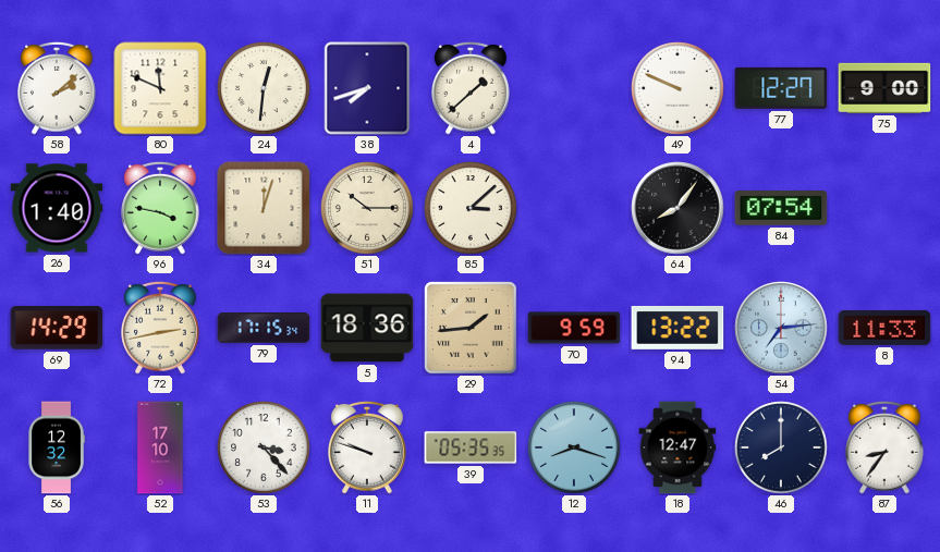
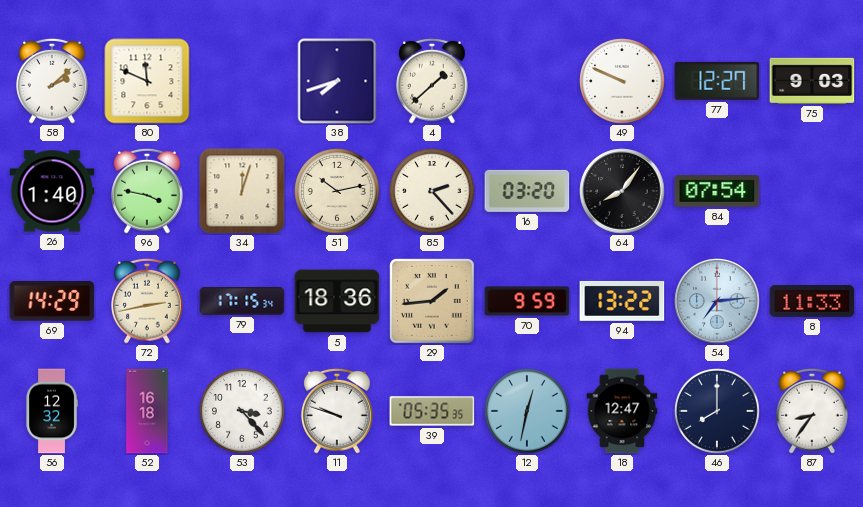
24: 12:31 -> none
75: 9:00 -> 9:03
51: 10:15 -> 10:13
85: 3:08 -> 2:23
16: none -> 03:20
52: 17:10 -> 16:18
12: 8:18 -> 12:32
